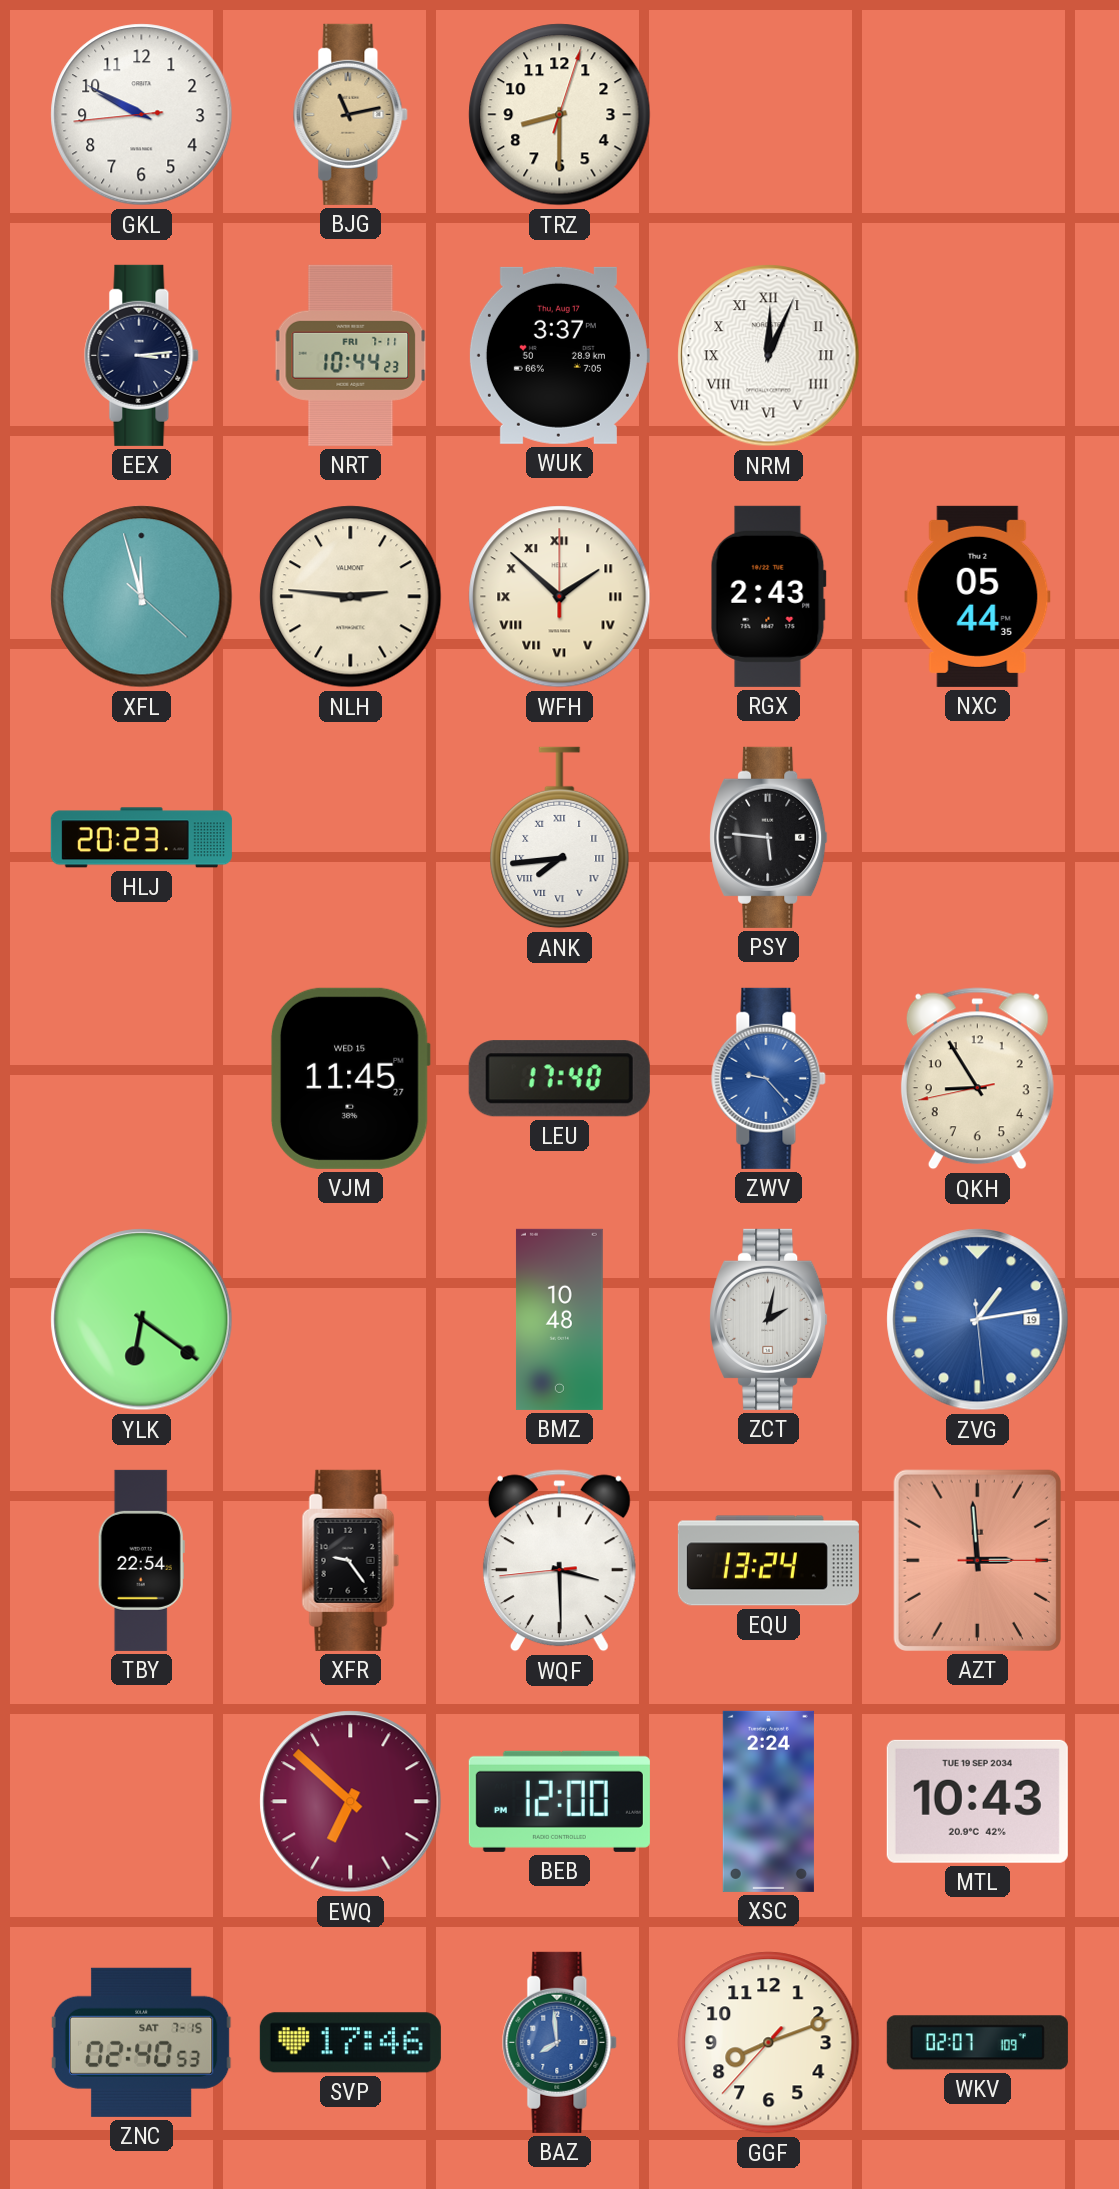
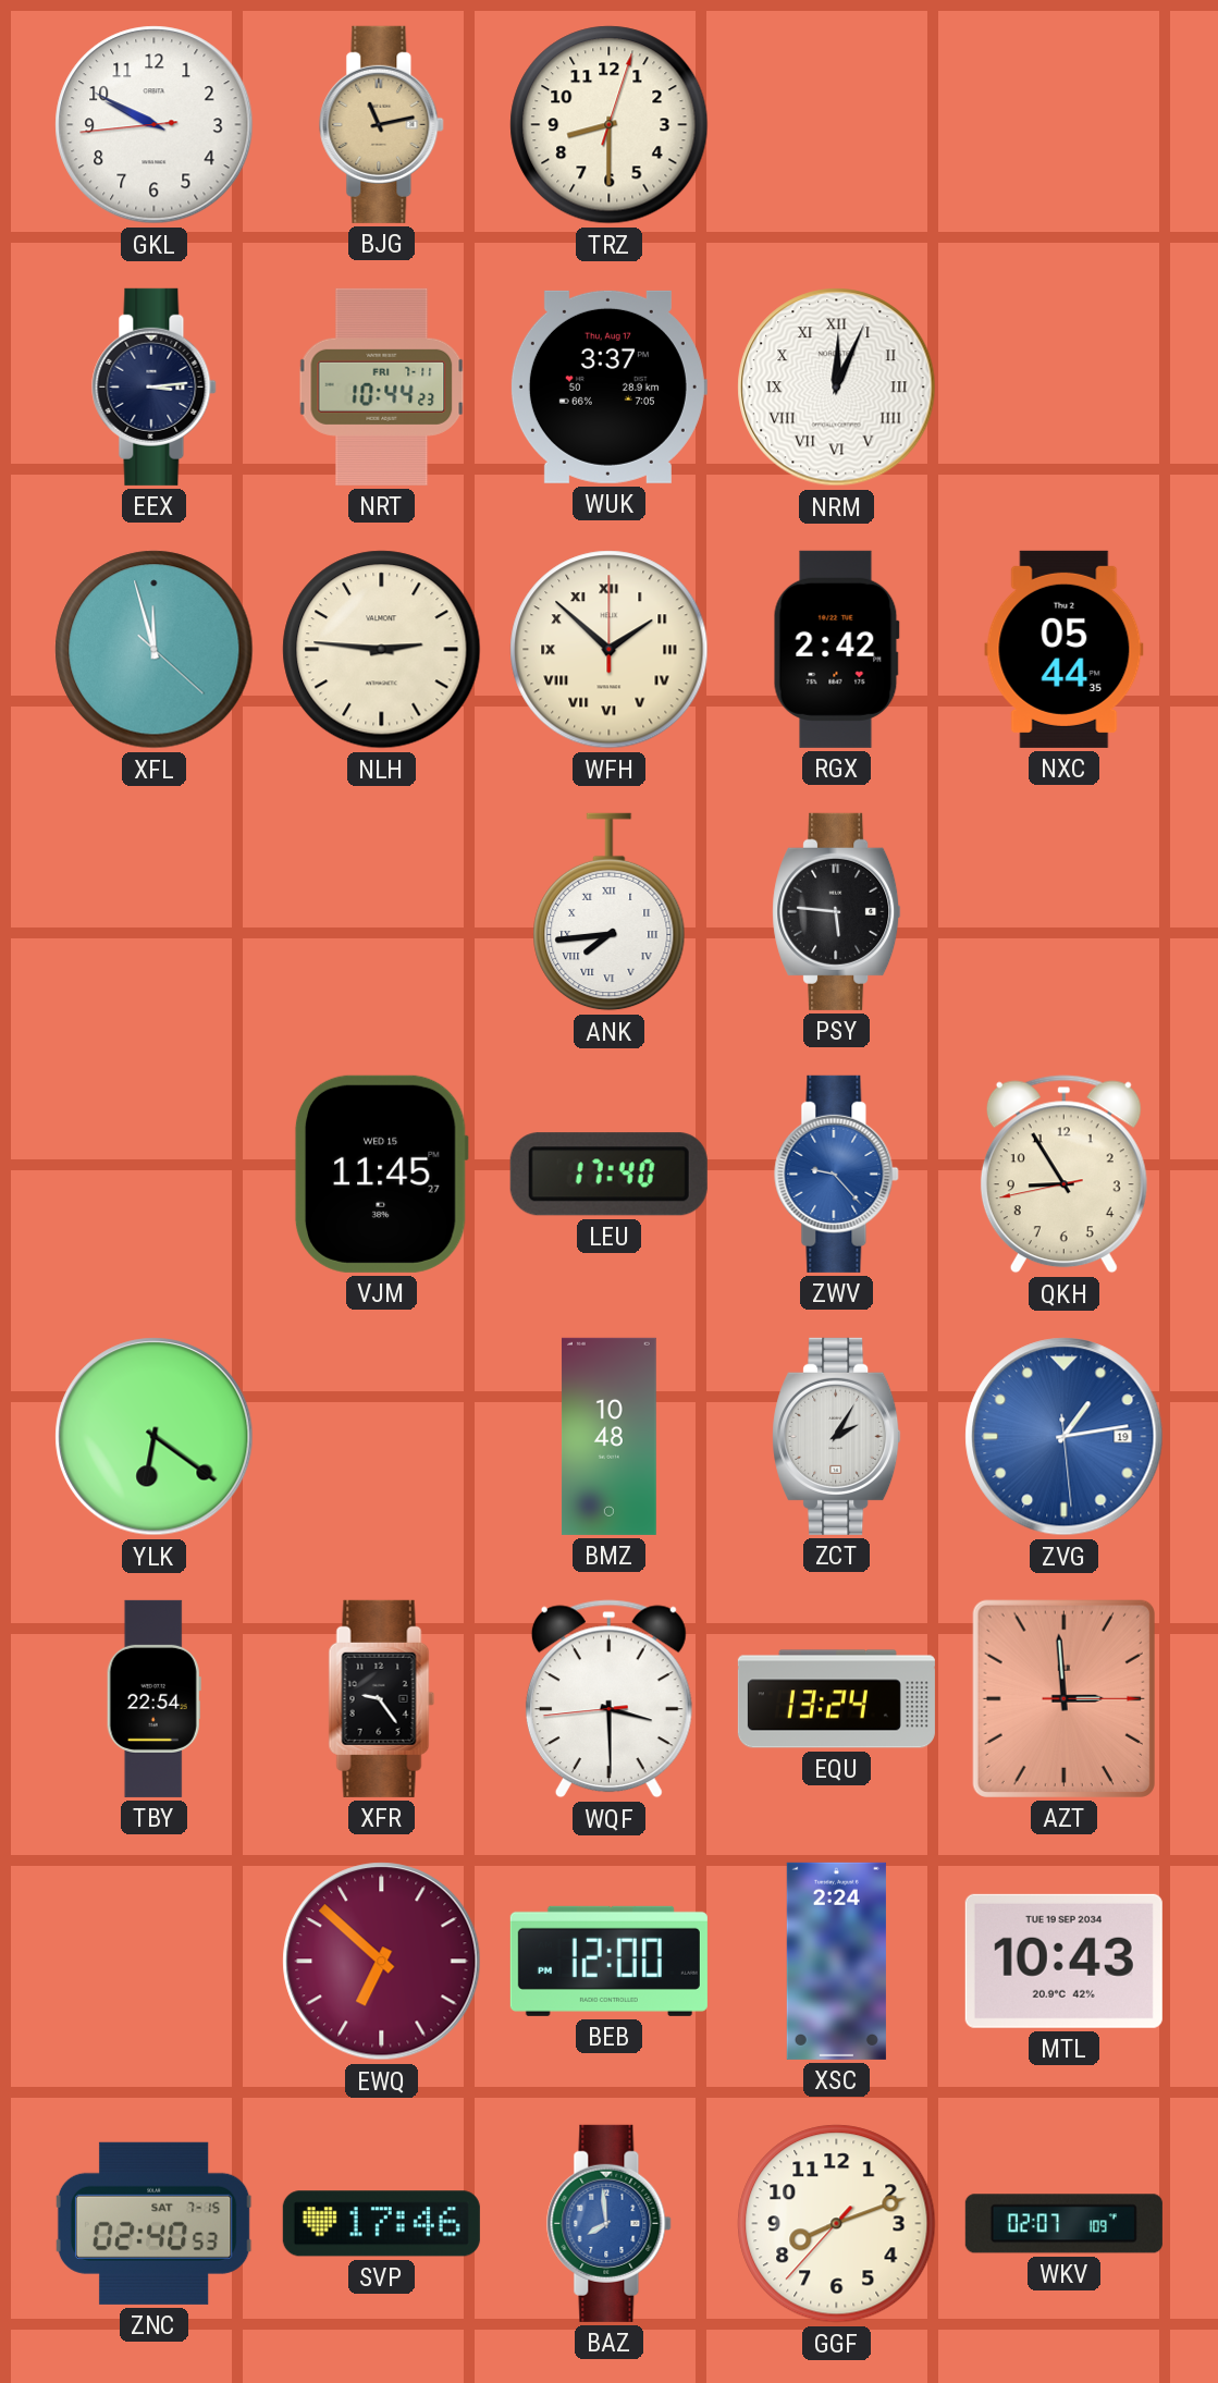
RGX: 2:43 -> 2:42
HLJ: 20:23 -> none
ZCT: 2:02 -> 2:05
